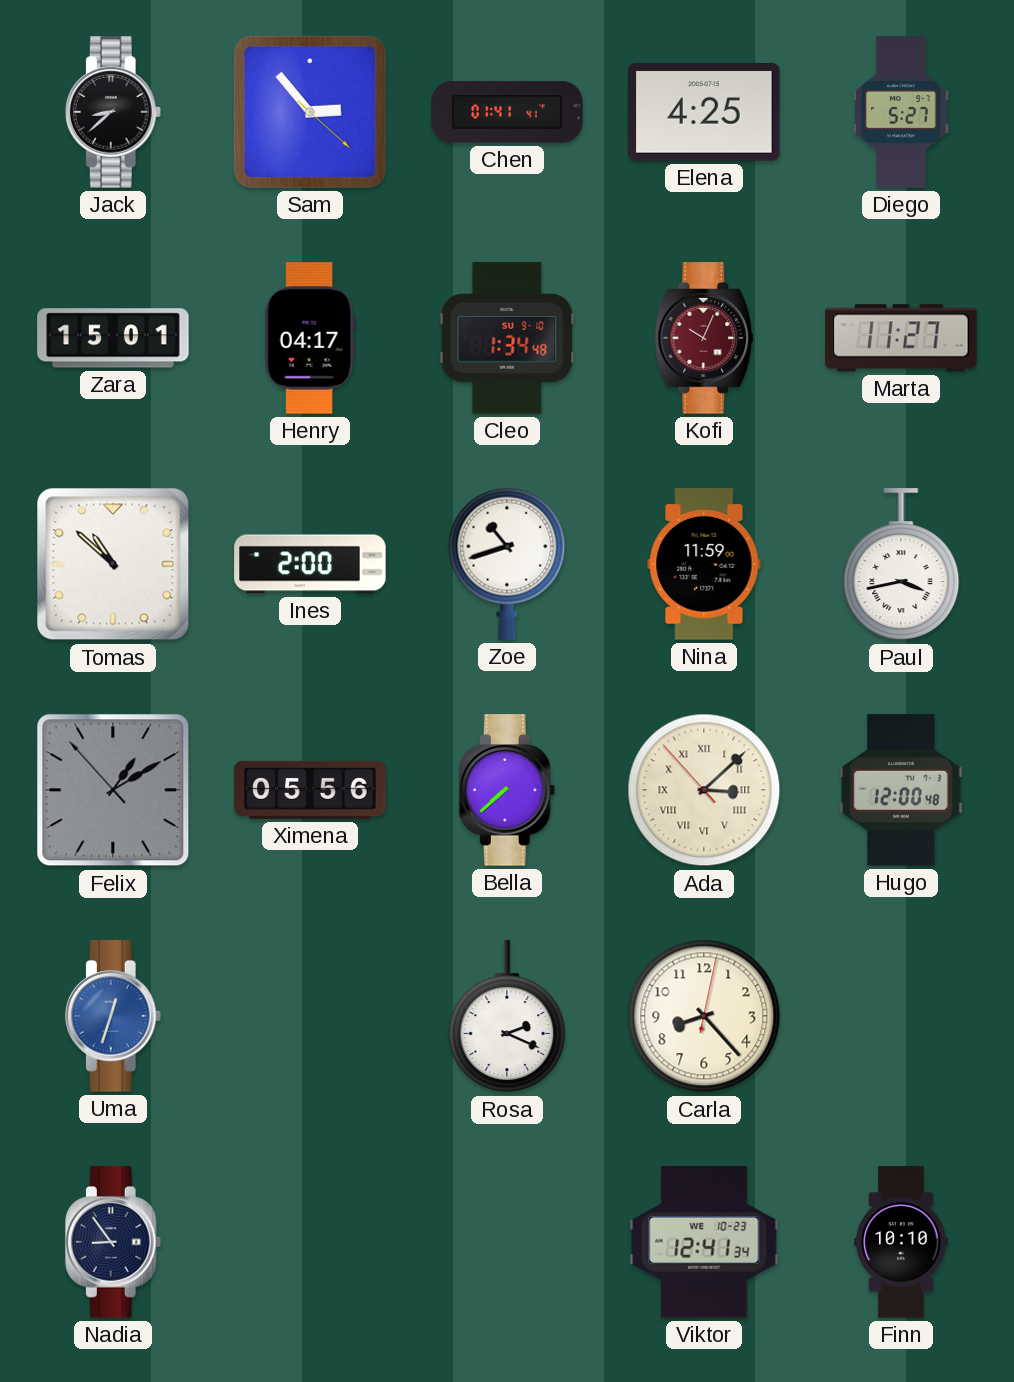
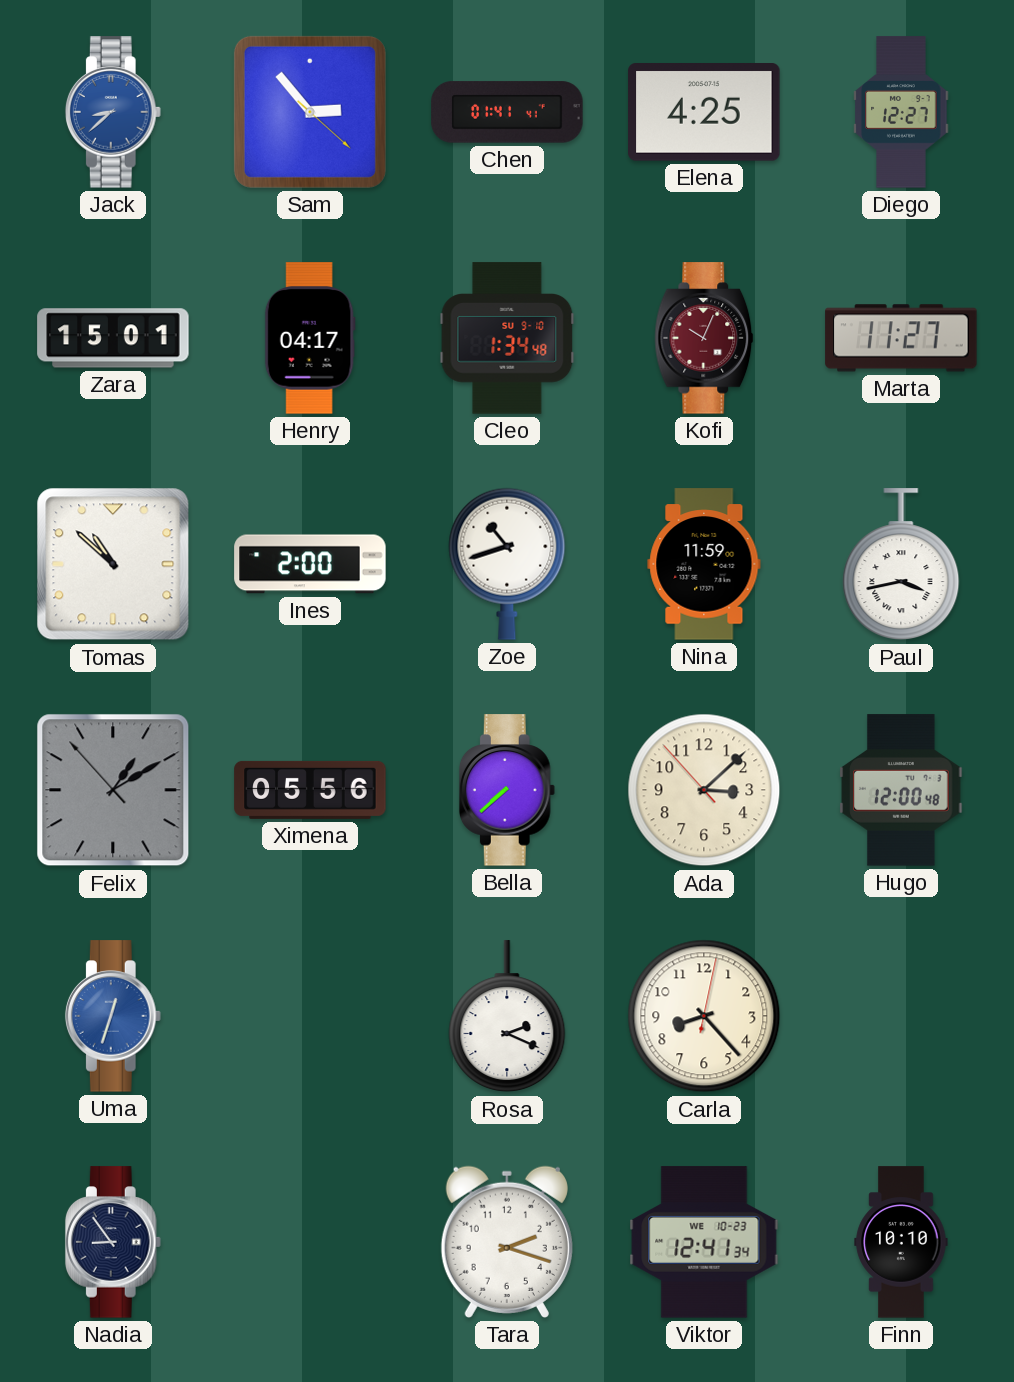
Jack dial: black -> blue
Diego: 5:27 -> 12:27
Ada numerals: Roman -> Arabic
Tara: none -> 2:18
